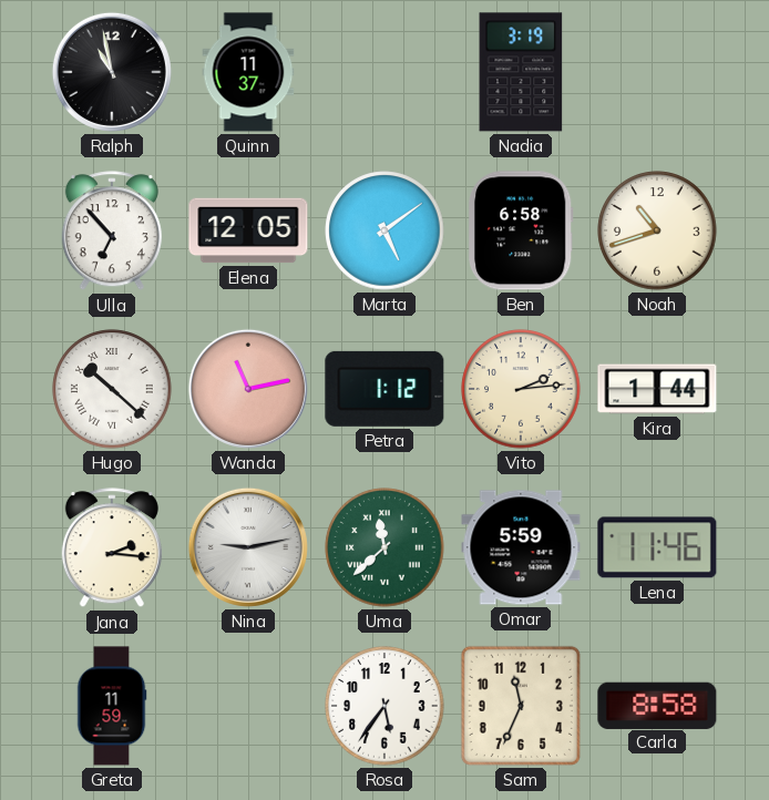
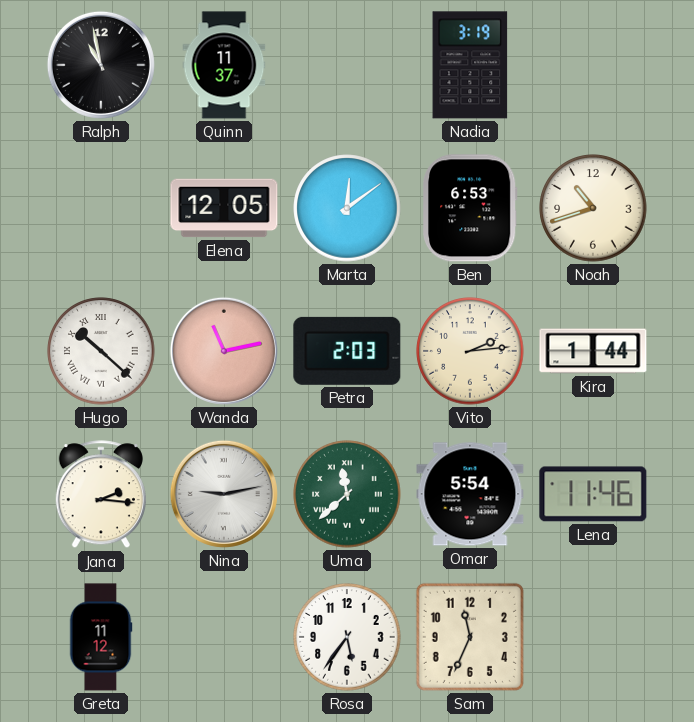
Ulla: 6:53 -> none
Marta: 5:09 -> 12:09
Ben: 6:58 -> 6:53
Petra: 1:12 -> 2:03
Omar: 5:59 -> 5:54
Greta: 11:59 -> 11:12
Carla: 8:58 -> none
